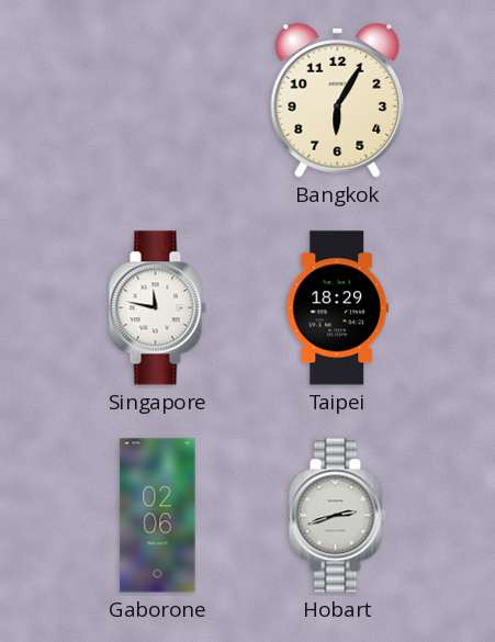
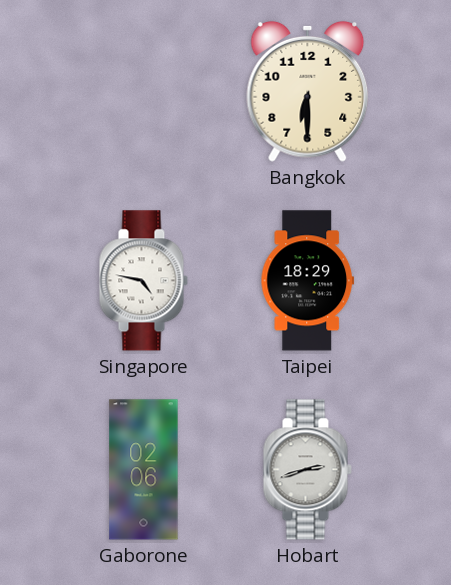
Bangkok: 6:05 -> 6:30
Singapore: 11:47 -> 4:47
